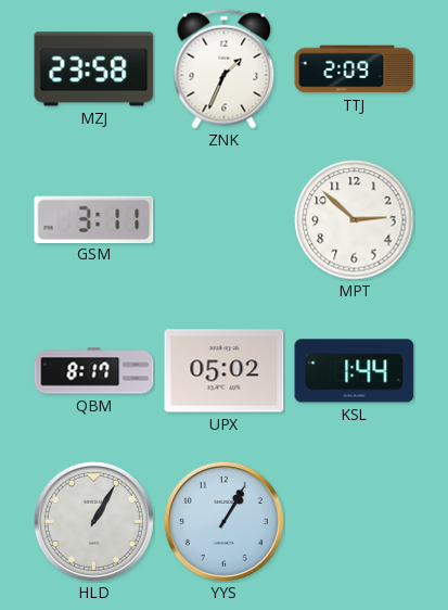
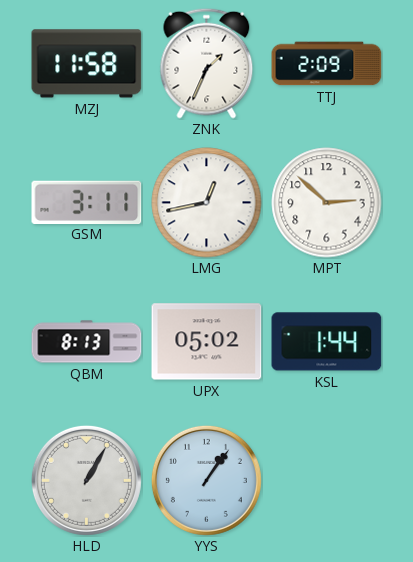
MZJ: 23:58 -> 11:58
LMG: none -> 12:43
QBM: 8:17 -> 8:13
YYS: 1:05 -> 1:06
